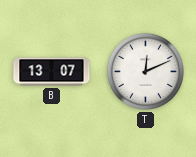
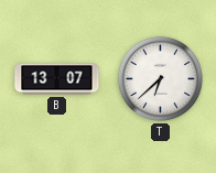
T: 12:11 -> 6:38
